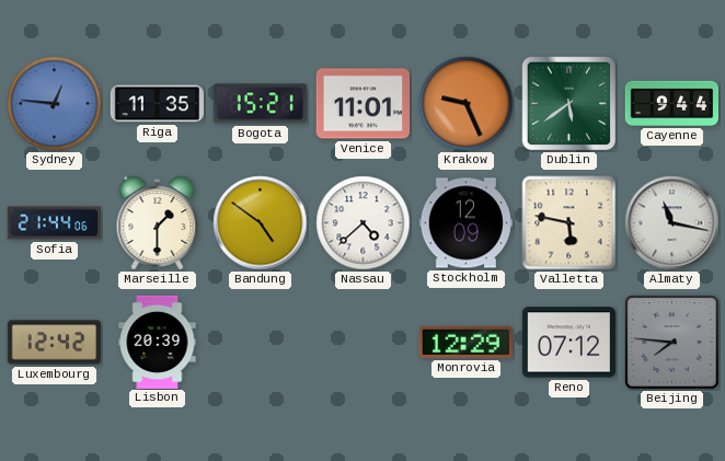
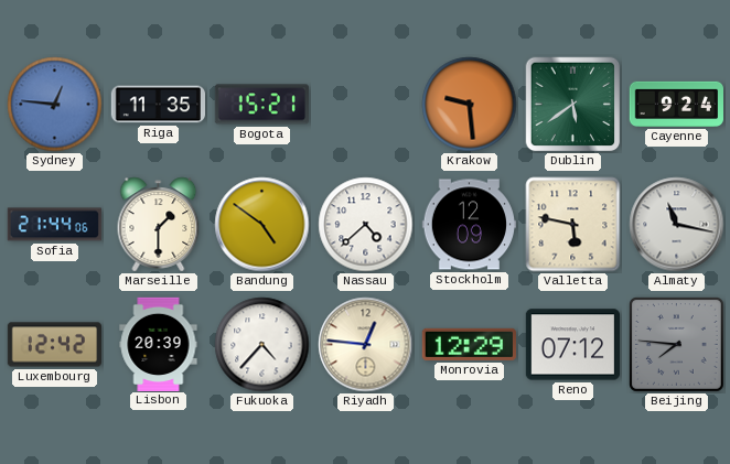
Venice: 11:01 -> none
Krakow: 9:26 -> 9:29
Cayenne: 9:44 -> 9:24
Fukuoka: none -> 4:37
Riyadh: none -> 12:46
